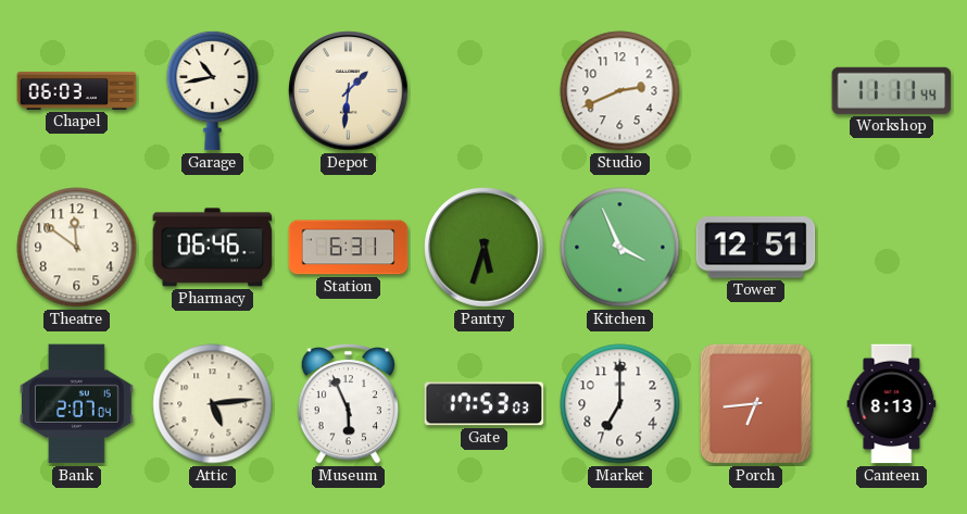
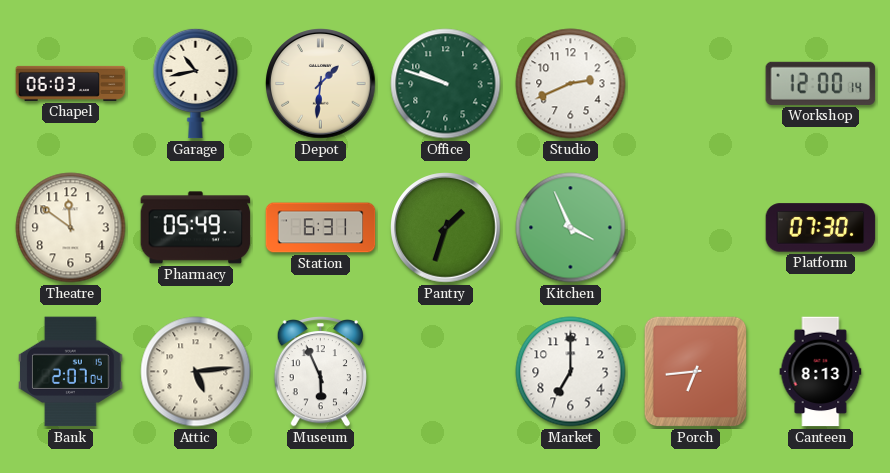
Office: none -> 9:48
Workshop: 11:11 -> 12:00
Pharmacy: 06:46 -> 05:49
Pantry: 5:33 -> 1:33
Tower: 12:51 -> none
Platform: none -> 07:30
Gate: 17:53 -> none
